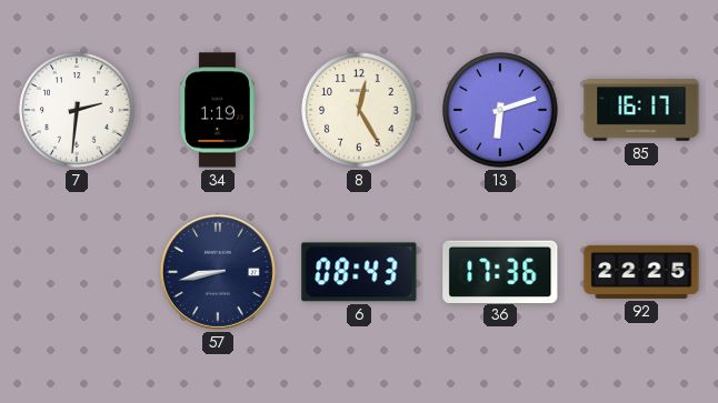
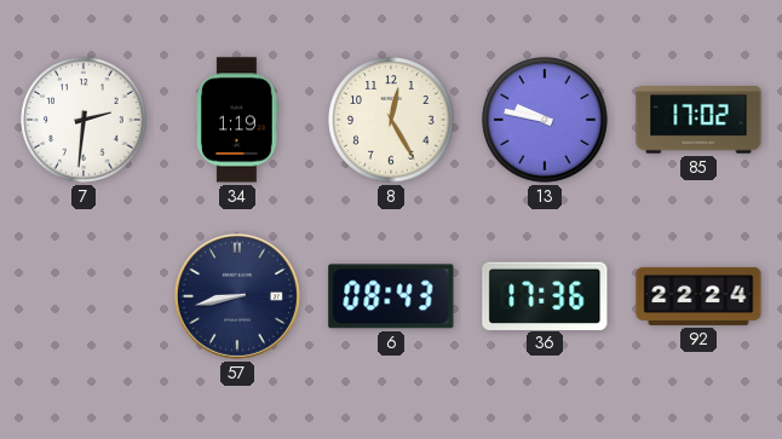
13: 6:12 -> 9:47
85: 16:17 -> 17:02
92: 22:25 -> 22:24
